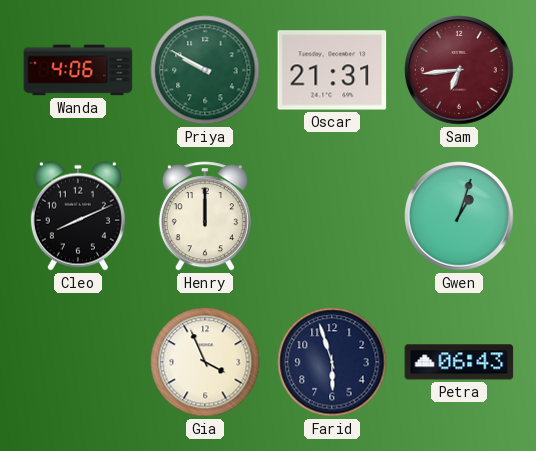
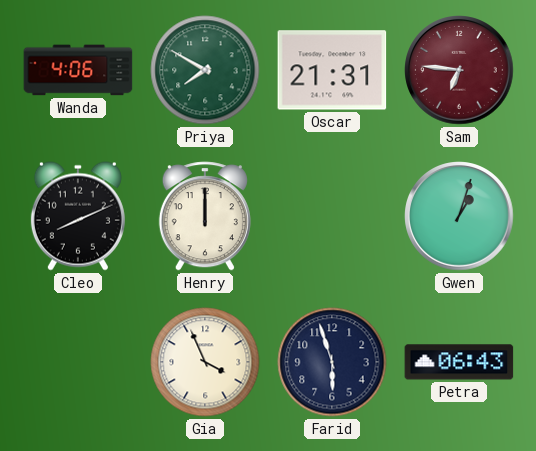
Priya: 9:50 -> 7:50
Sam: 6:44 -> 6:46
